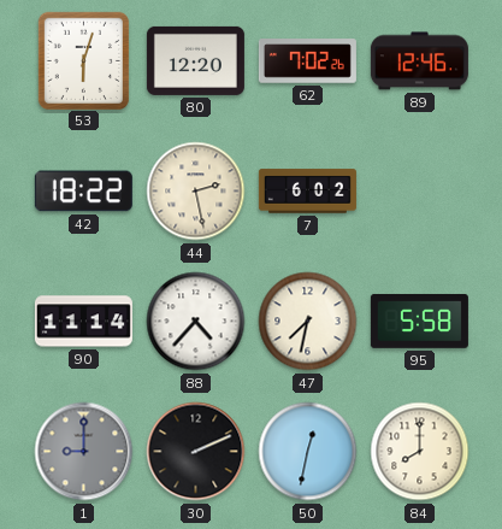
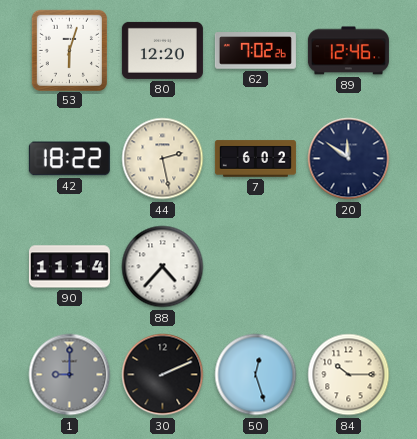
20: none -> 11:51
47: 7:32 -> none
95: 5:58 -> none
50: 12:32 -> 12:27
84: 8:00 -> 10:15
